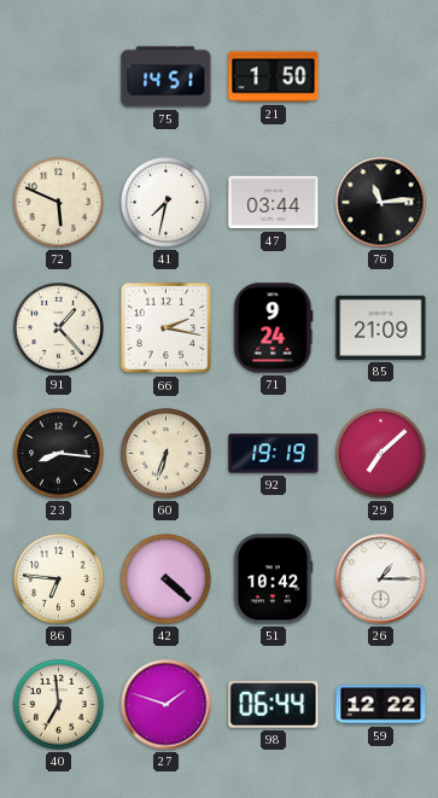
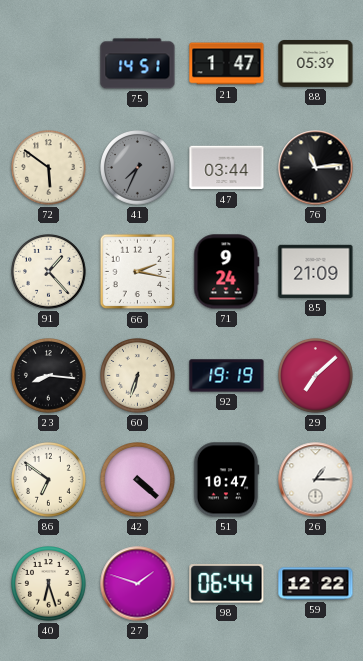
21: 1:50 -> 1:47
88: none -> 05:39
72: 5:49 -> 5:51
41: 7:32 -> 7:34
41 dial: white -> grey
86: 6:46 -> 6:51
51: 10:42 -> 10:47
40: 6:59 -> 6:27
